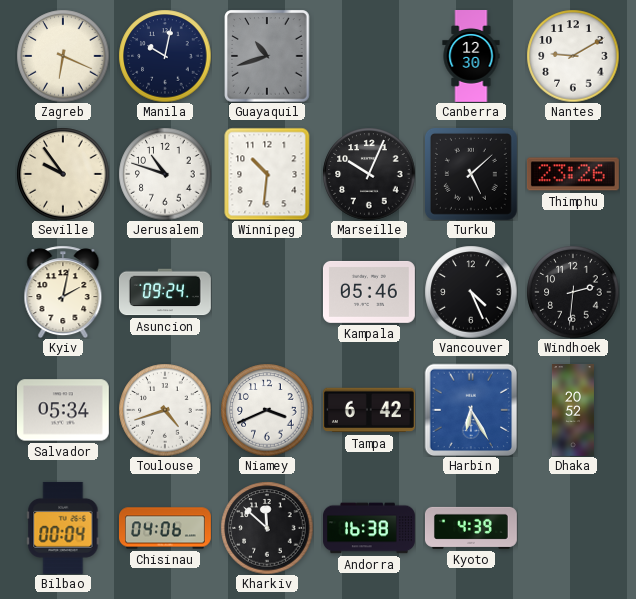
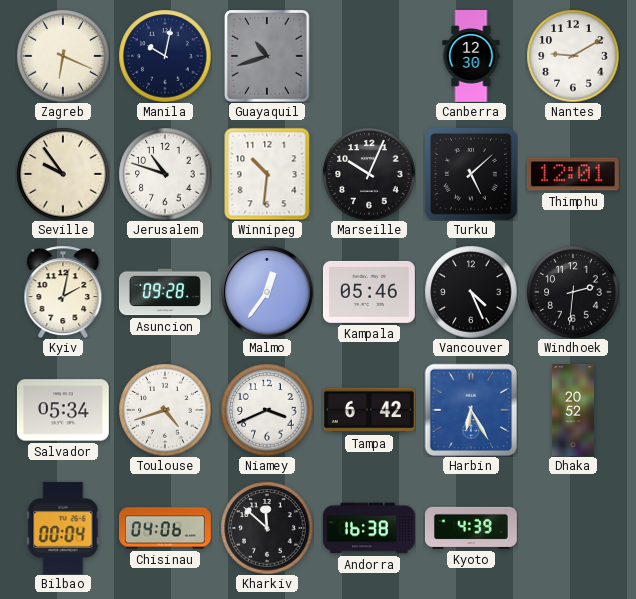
Thimphu: 23:26 -> 12:01
Asuncion: 09:24 -> 09:28
Malmo: none -> 12:36
